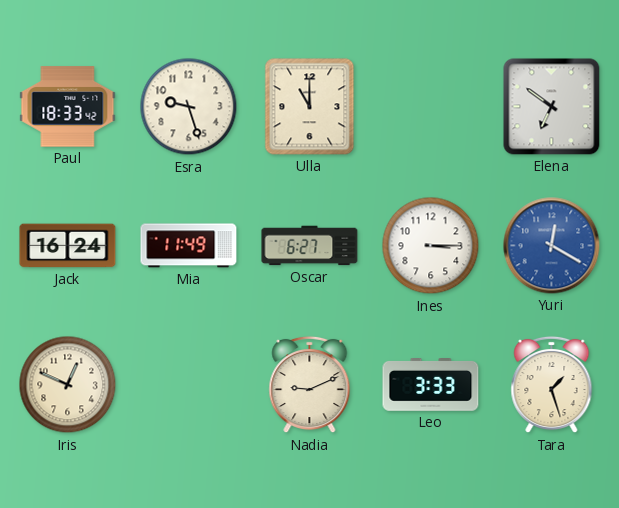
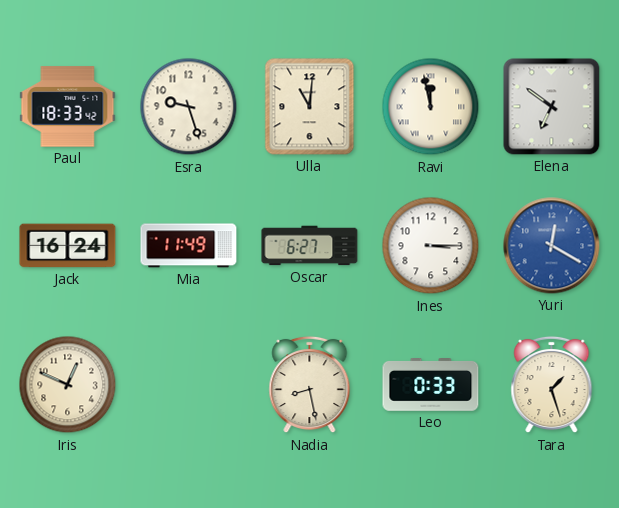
Ulla: 11:00 -> 11:01
Ravi: none -> 11:58
Nadia: 9:11 -> 8:28
Leo: 3:33 -> 0:33
